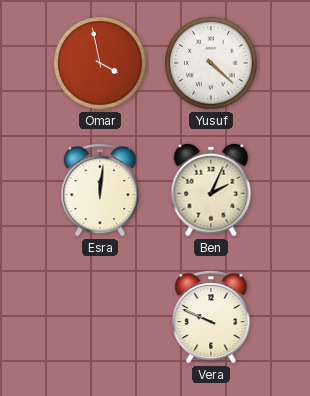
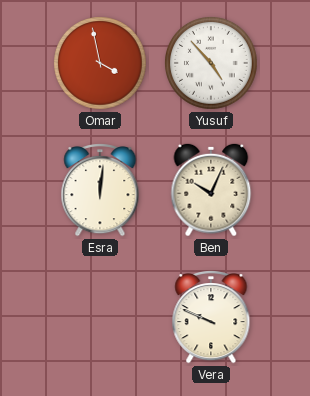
Yusuf: 4:22 -> 4:53
Ben: 2:04 -> 10:04
